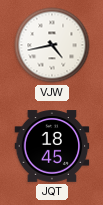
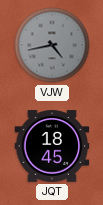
VJW dial: white -> grey
